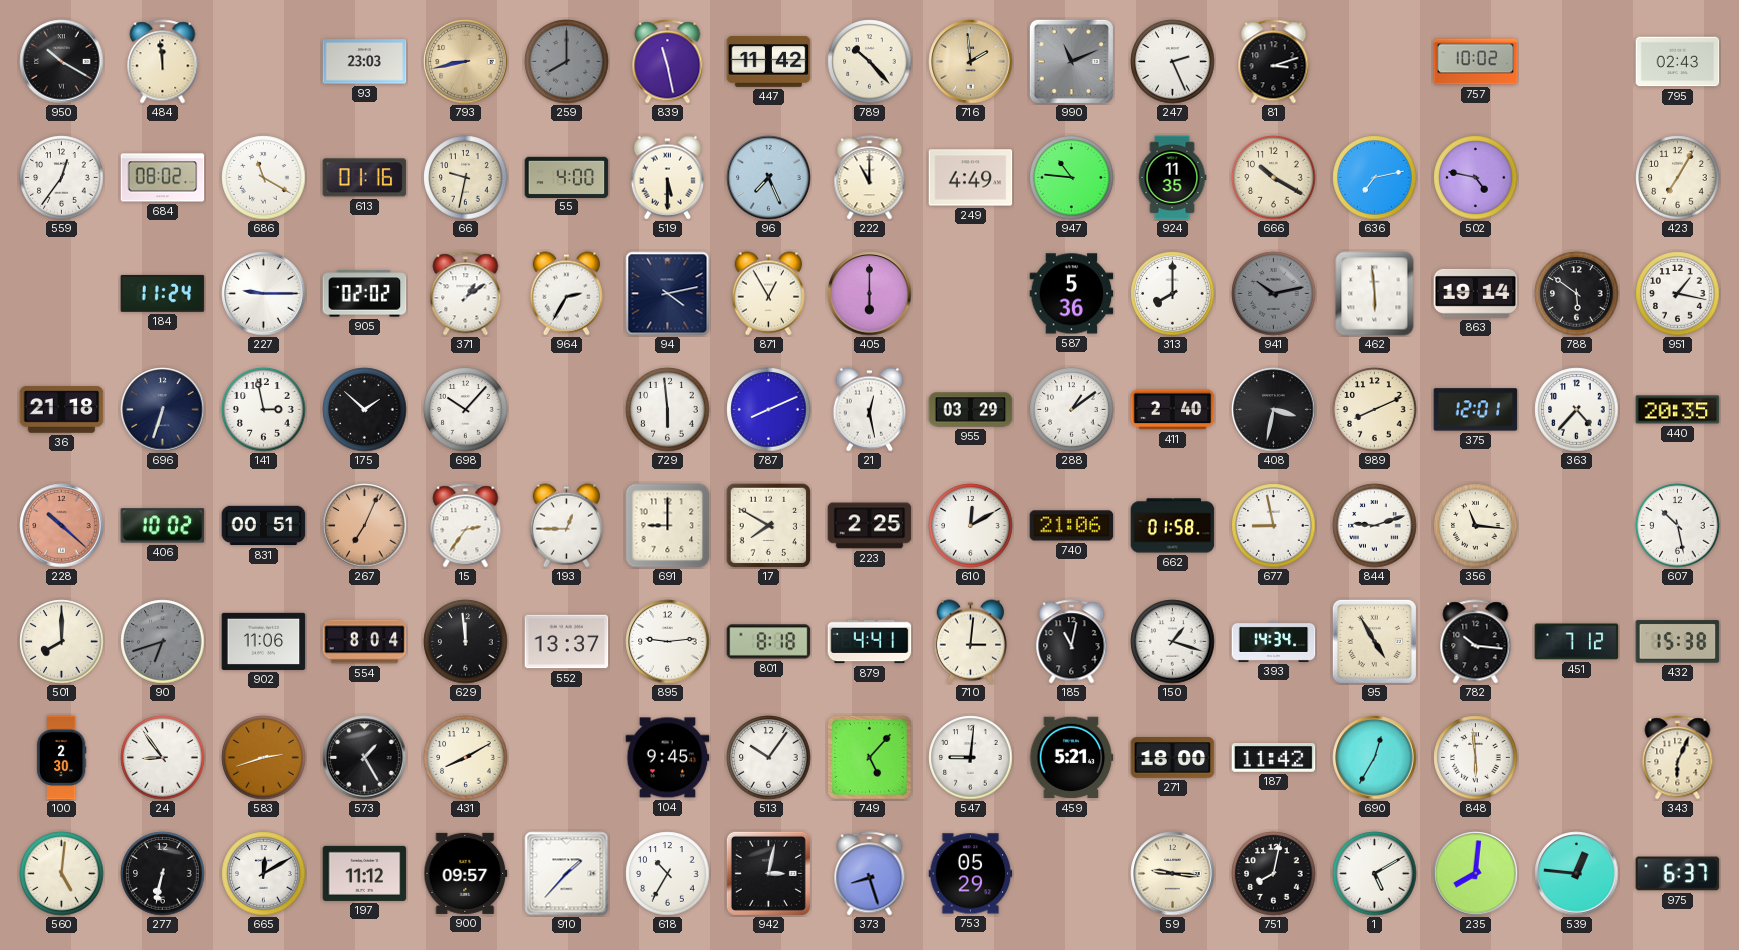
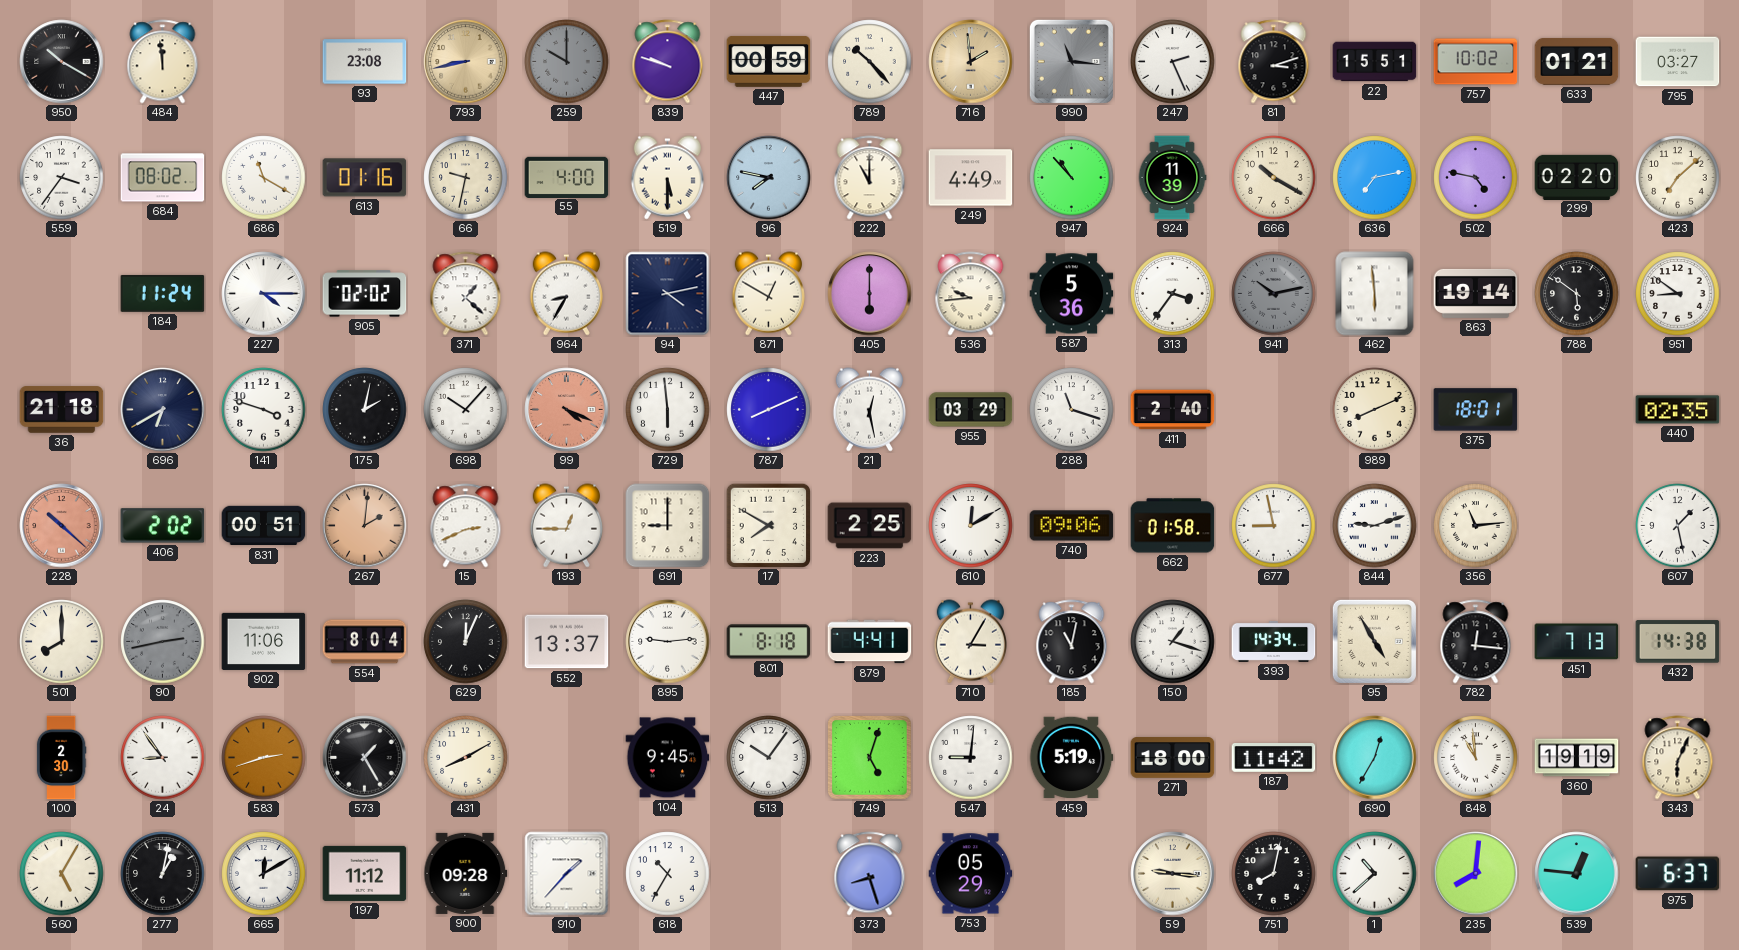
93: 23:03 -> 23:08
259: 8:00 -> 10:00
839: 11:28 -> 9:48
447: 11:42 -> 00:59
990: 11:11 -> 11:16
22: none -> 15:51
633: none -> 01:21
795: 02:43 -> 03:27
559: 12:36 -> 3:36
96: 7:26 -> 7:47
947: 10:46 -> 10:53
924: 11:35 -> 11:39
299: none -> 02:20
423: 7:05 -> 7:08
227: 9:15 -> 4:15
371: 1:09 -> 1:22
964: 2:35 -> 8:35
871: 12:55 -> 12:50
536: none -> 9:44
313: 8:00 -> 3:36
951: 1:17 -> 8:51
696: 6:33 -> 6:40
141: 2:58 -> 3:48
175: 1:52 -> 2:02
99: none -> 4:19
288: 1:09 -> 11:18
408: 3:32 -> none
375: 12:01 -> 18:01
363: 4:37 -> none
440: 20:35 -> 02:35
406: 10:02 -> 2:02
267: 7:04 -> 2:01
15: 2:36 -> 2:41
740: 21:06 -> 09:06
356: 11:16 -> 11:14
607: 10:28 -> 1:28
90: 6:42 -> 2:43
629: 11:59 -> 12:04
710: 3:01 -> 3:05
782: 10:16 -> 12:16
451: 7:12 -> 7:13
432: 15:38 -> 14:38
749: 5:07 -> 5:03
459: 5:21 -> 5:19
848: 5:59 -> 10:59
360: none -> 19:19
560: 5:01 -> 5:05
277: 6:32 -> 1:02
900: 09:57 -> 09:28
942: 3:02 -> none
1: 5:10 -> 10:38
